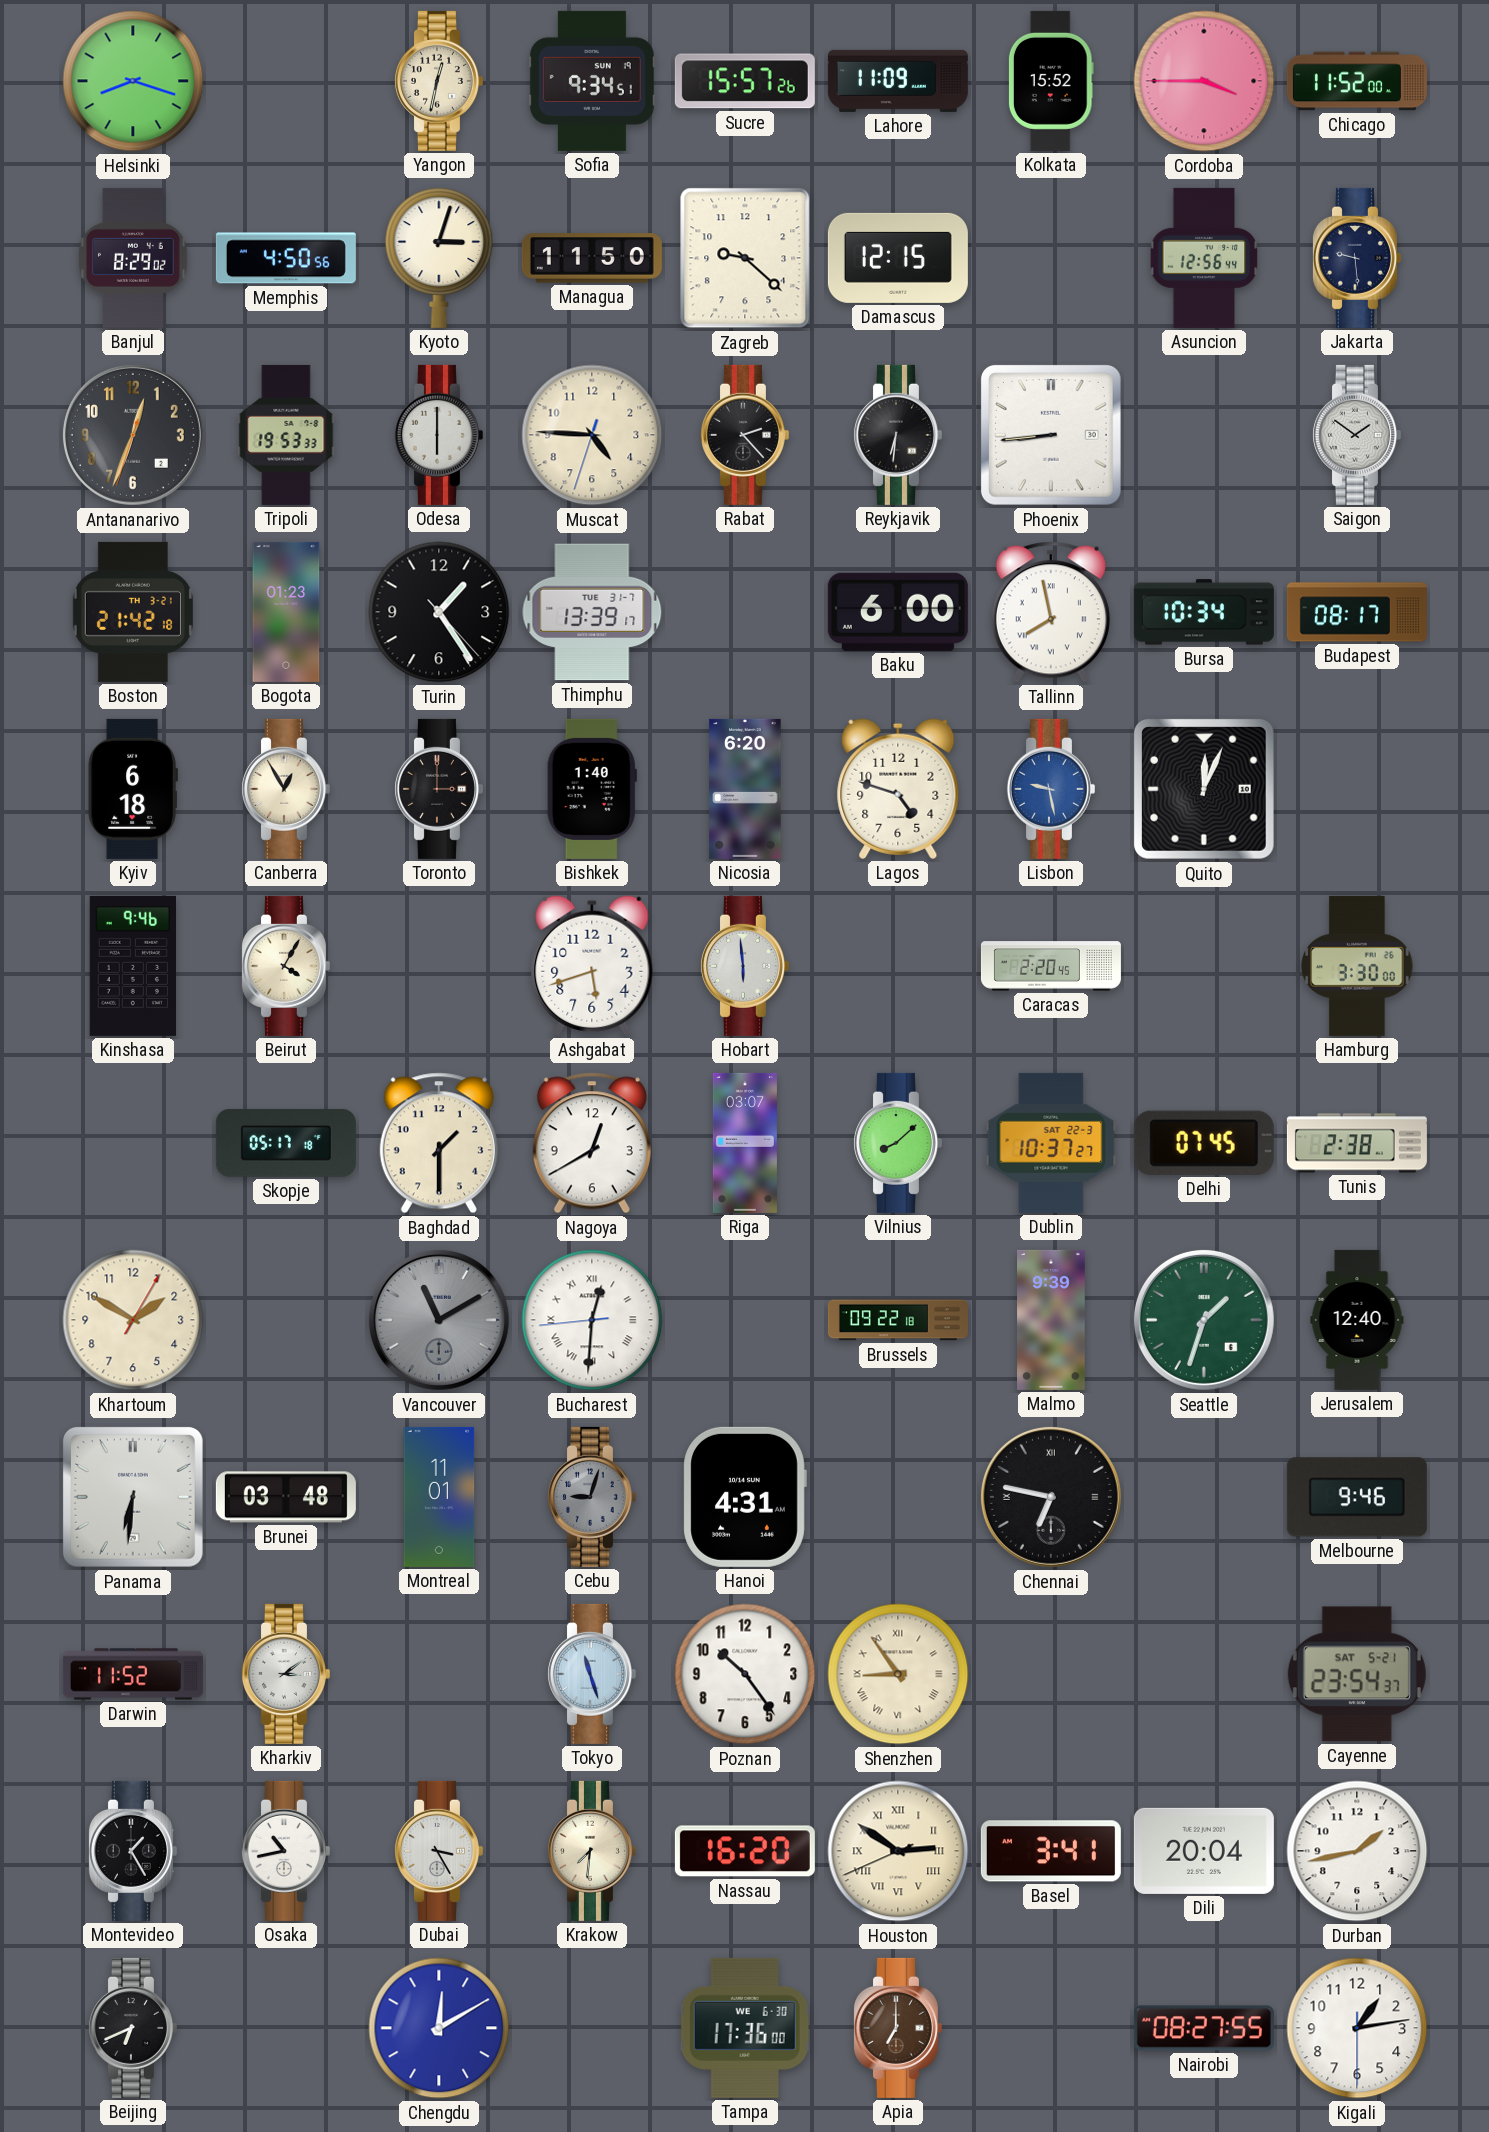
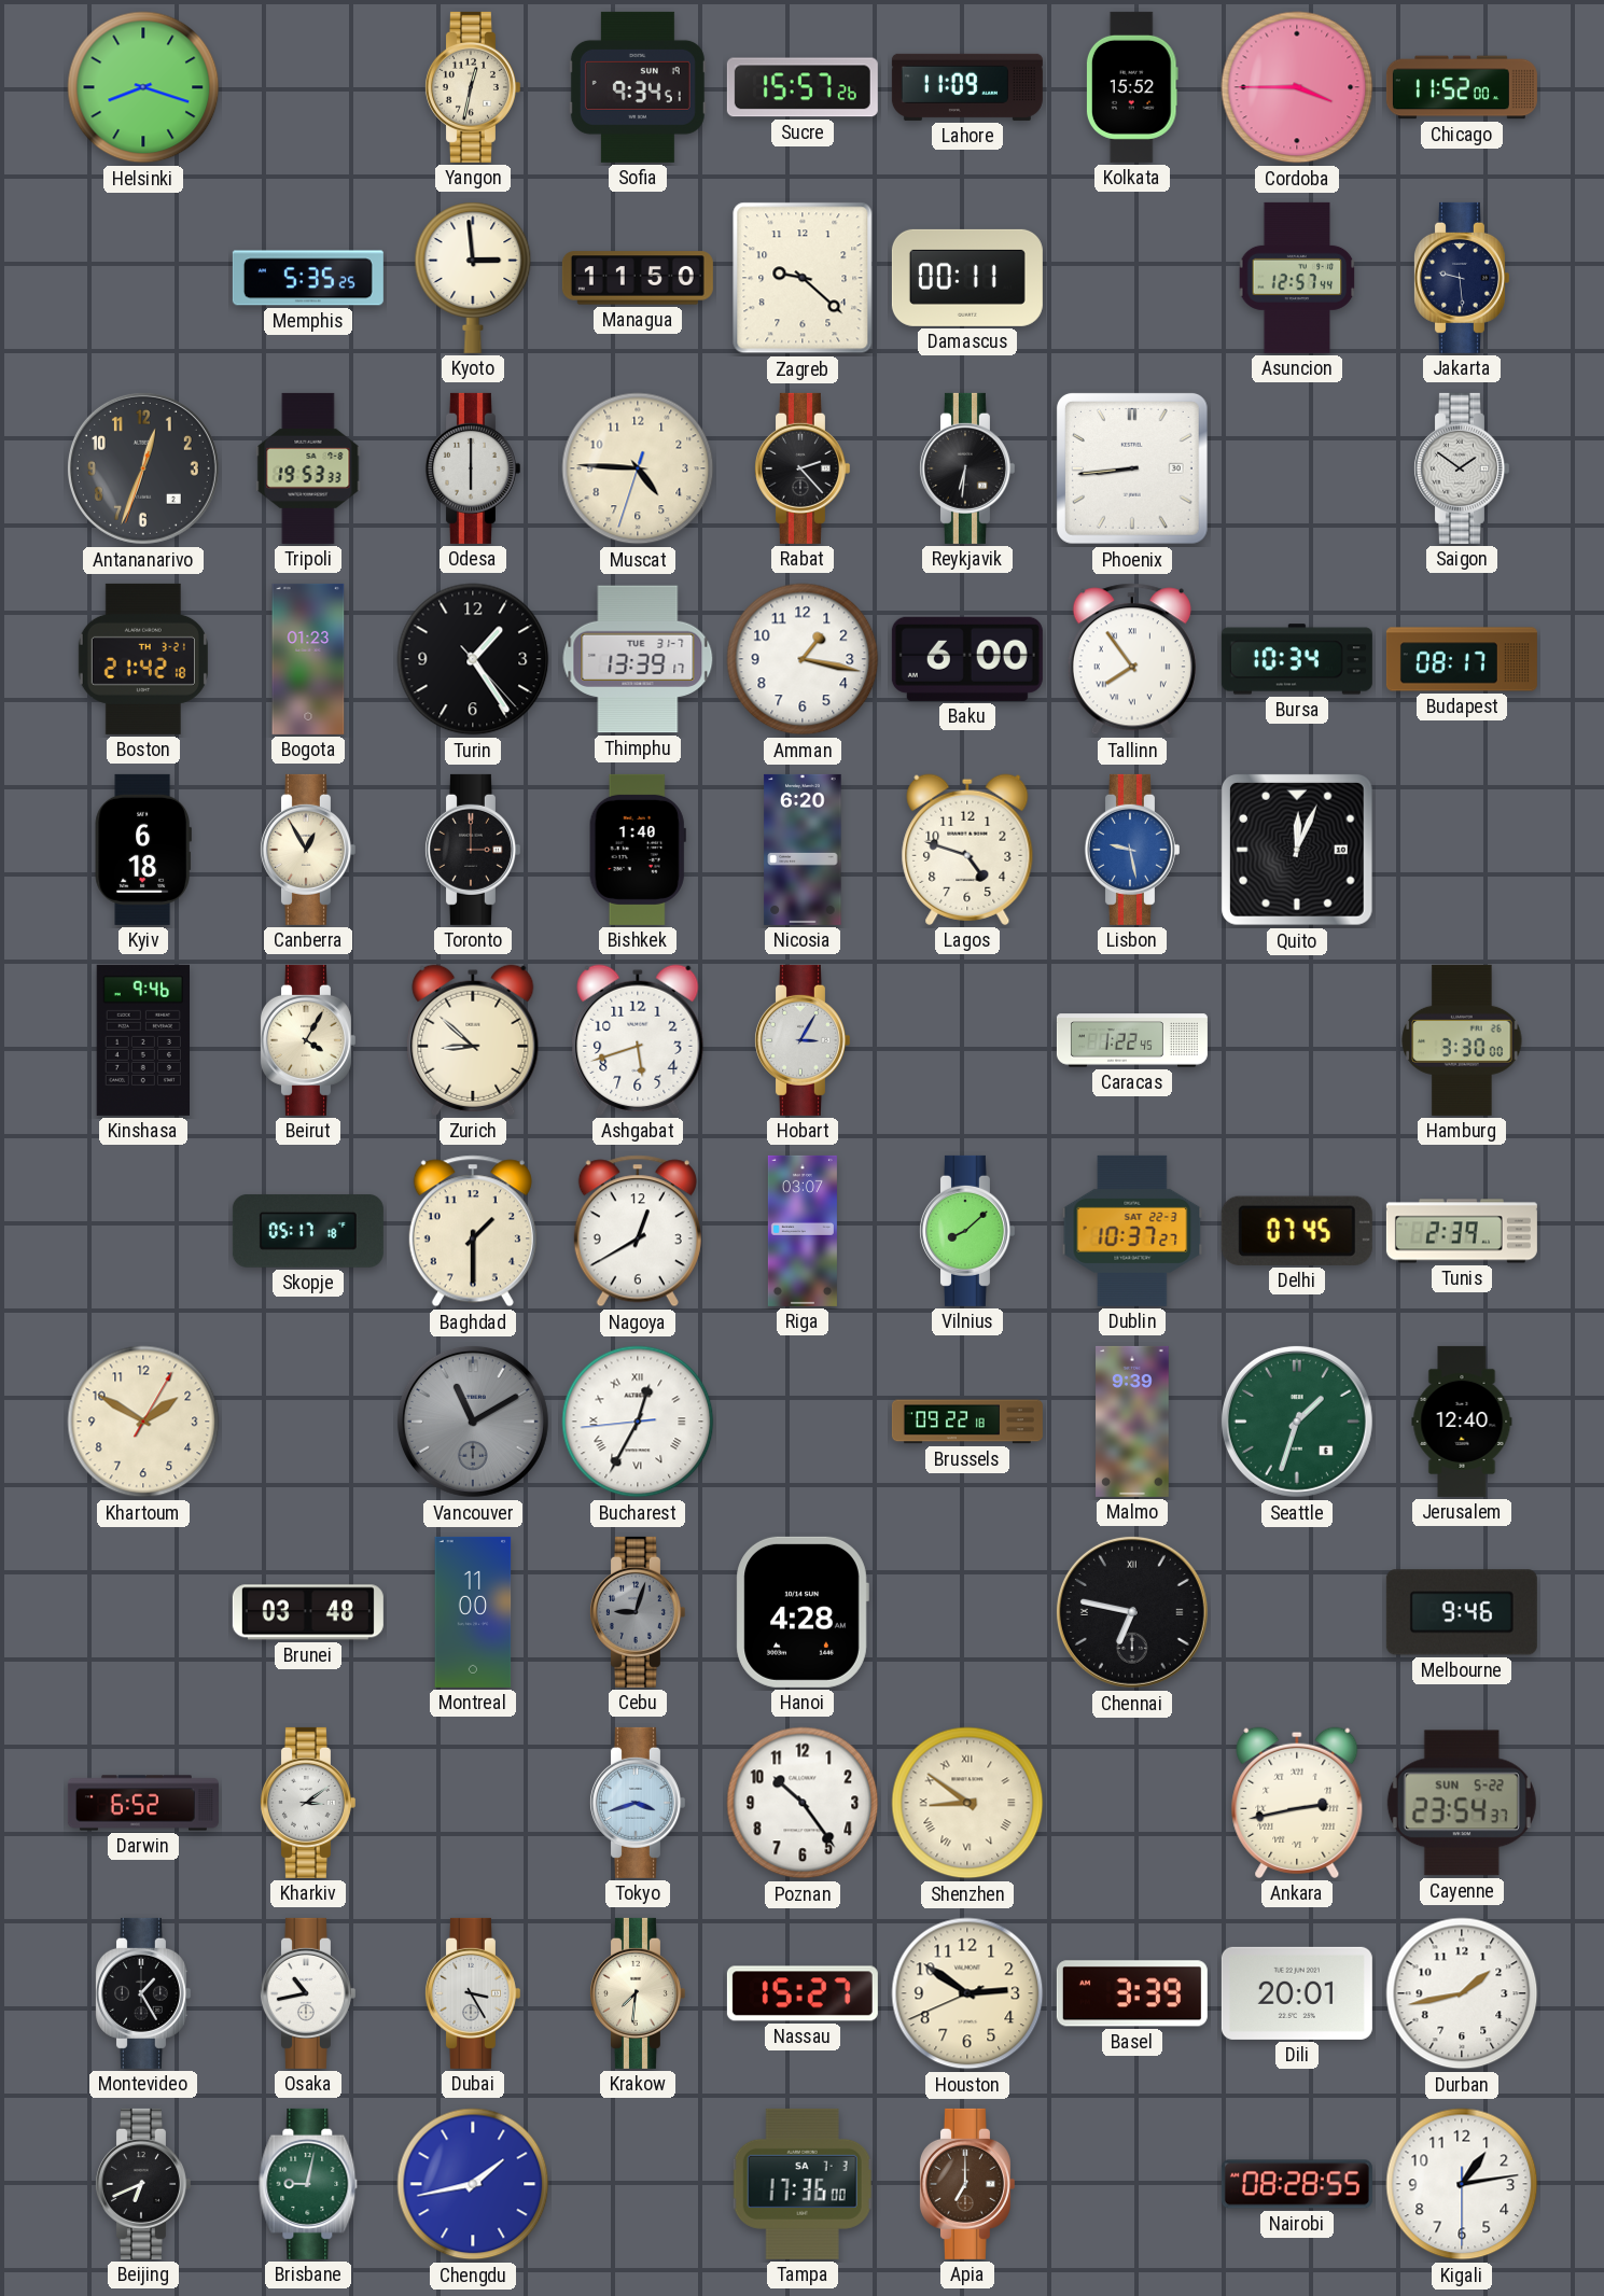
Banjul: 8:29 -> none
Memphis: 4:50 -> 5:35
Kyoto: 3:03 -> 2:59
Damascus: 12:15 -> 00:11
Asuncion: 12:56 -> 12:57
Amman: none -> 1:17
Tallinn: 7:58 -> 7:54
Zurich: none -> 8:52
Hobart: 5:59 -> 3:05
Caracas: 2:20 -> 1:22
Tunis: 2:38 -> 2:39
Bucharest: 12:30 -> 12:34
Panama: 6:31 -> none
Montreal: 11:01 -> 11:00
Hanoi: 4:31 -> 4:28
Darwin: 11:52 -> 6:52
Tokyo: 11:27 -> 3:42
Shenzhen: 8:54 -> 8:51
Ankara: none -> 2:43
Cayenne date: SAT 5-21 -> SUN 5-22
Nassau: 16:20 -> 15:27
Houston numerals: Roman -> Arabic
Basel: 3:41 -> 3:39
Dili: 20:04 -> 20:01
Brisbane: none -> 9:02
Chengdu: 12:10 -> 1:43
Tampa date: WE 6-30 -> SA 7-3
Nairobi: 08:27 -> 08:28
